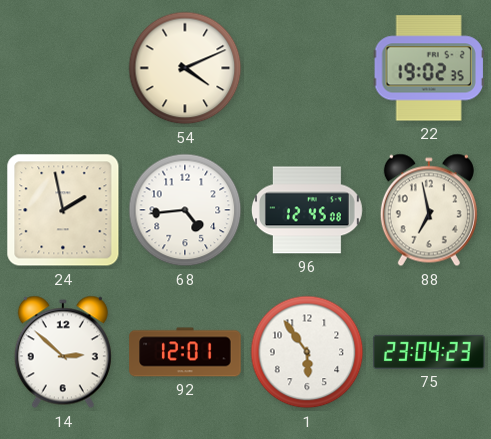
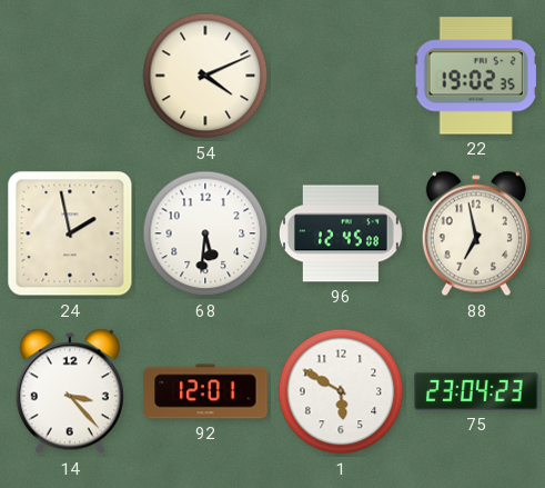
68: 4:44 -> 5:31
14: 2:52 -> 3:23
1: 5:54 -> 5:50
